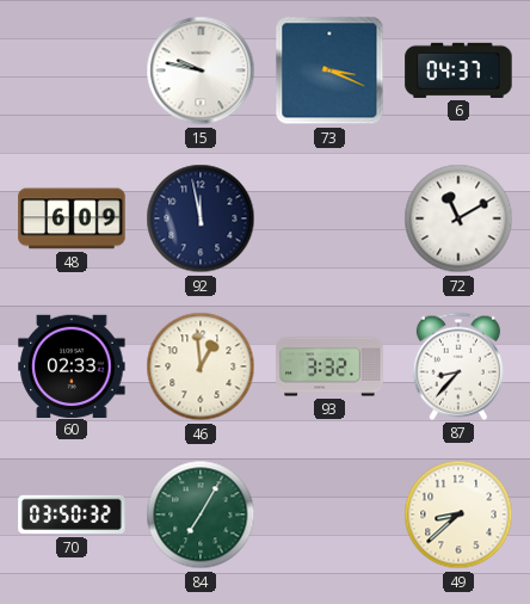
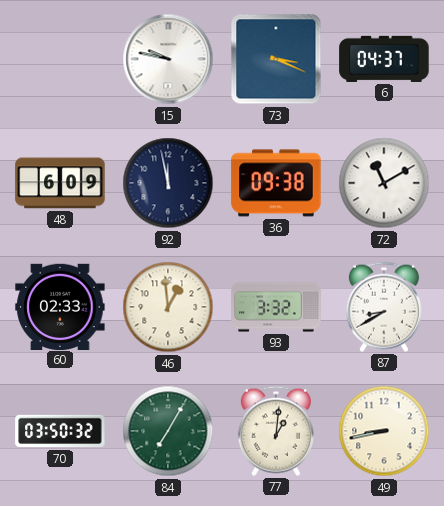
36: none -> 09:38
87: 8:37 -> 8:40
77: none -> 1:01
49: 8:38 -> 8:43
